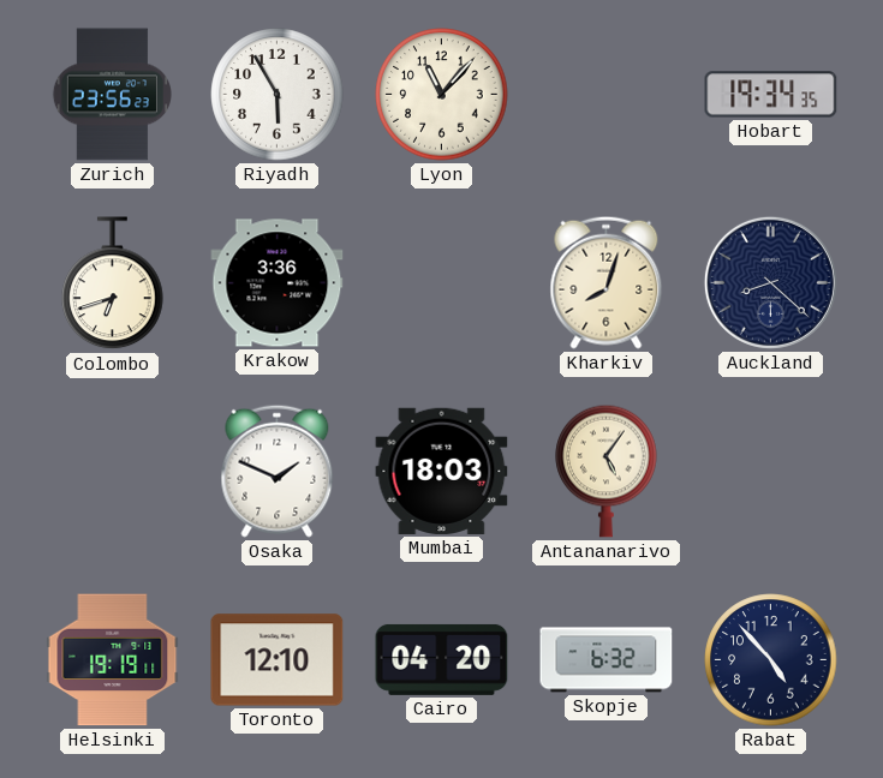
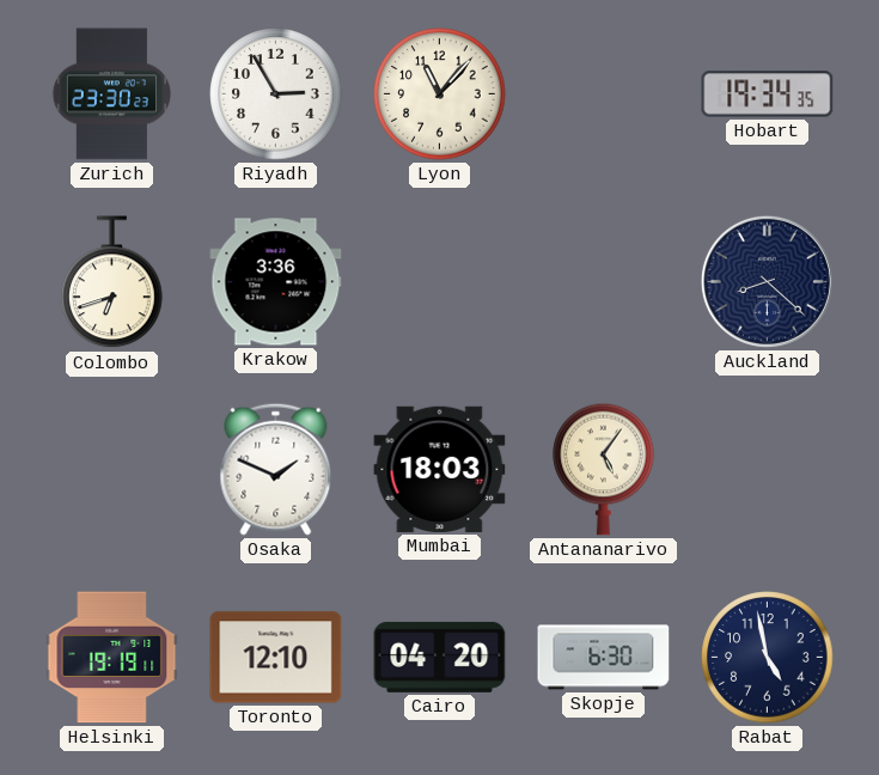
Zurich: 23:56 -> 23:30
Riyadh: 5:55 -> 2:55
Kharkiv: 8:03 -> none
Skopje: 6:32 -> 6:30
Rabat: 4:53 -> 4:58
